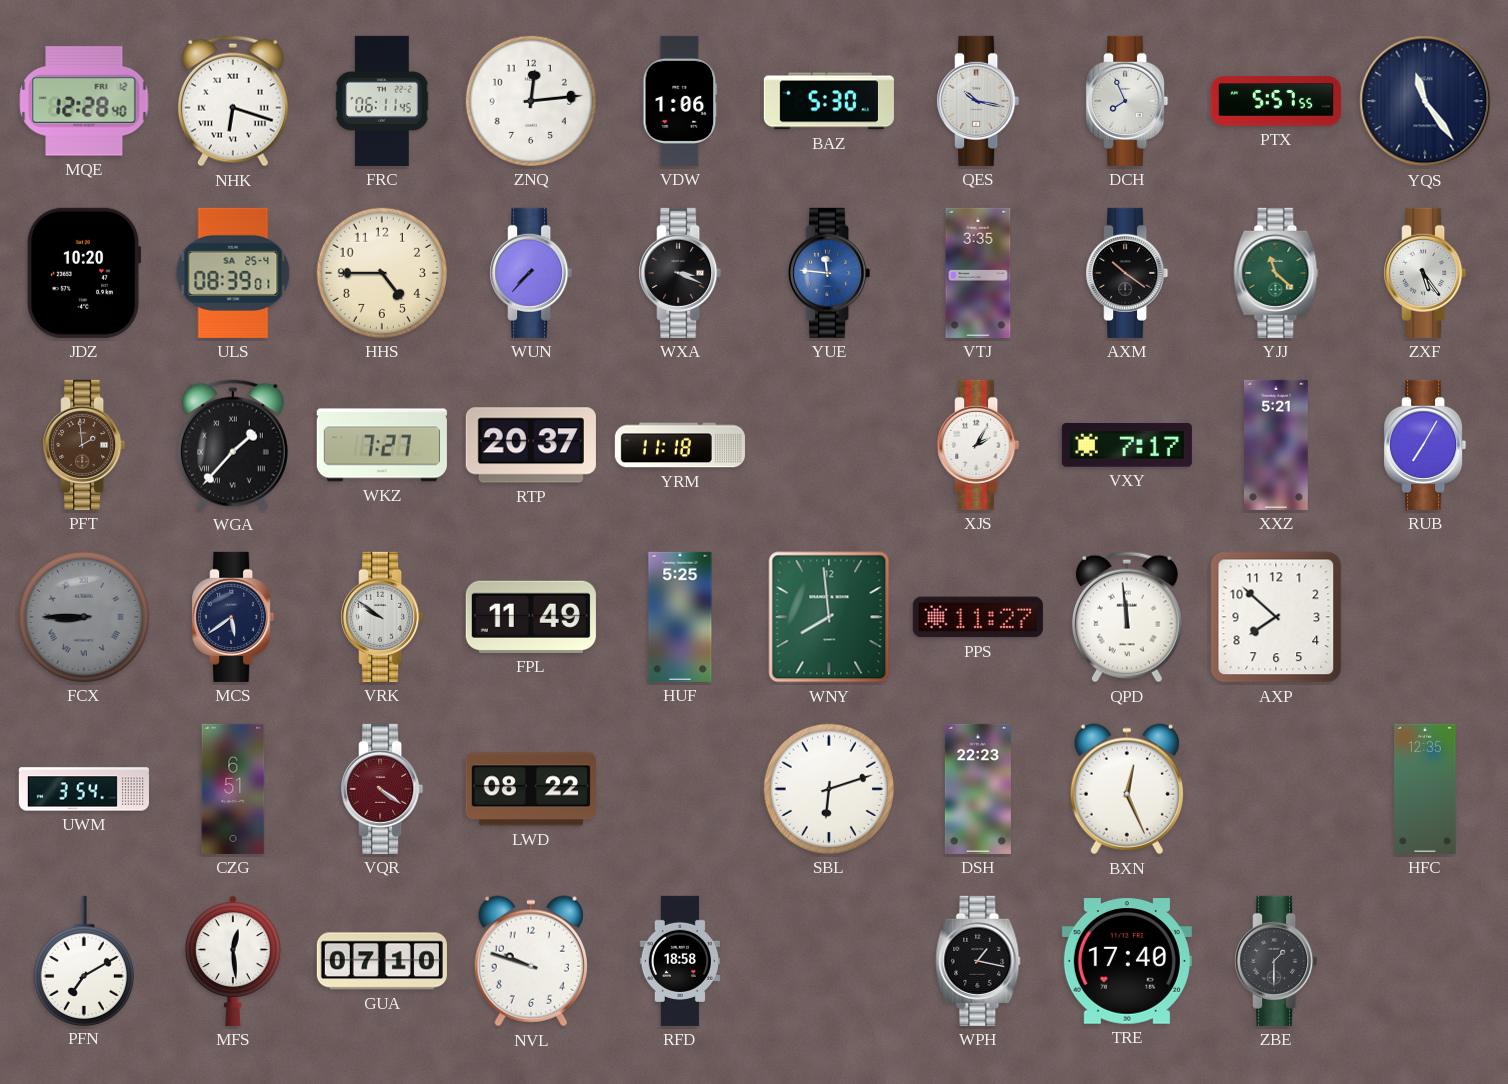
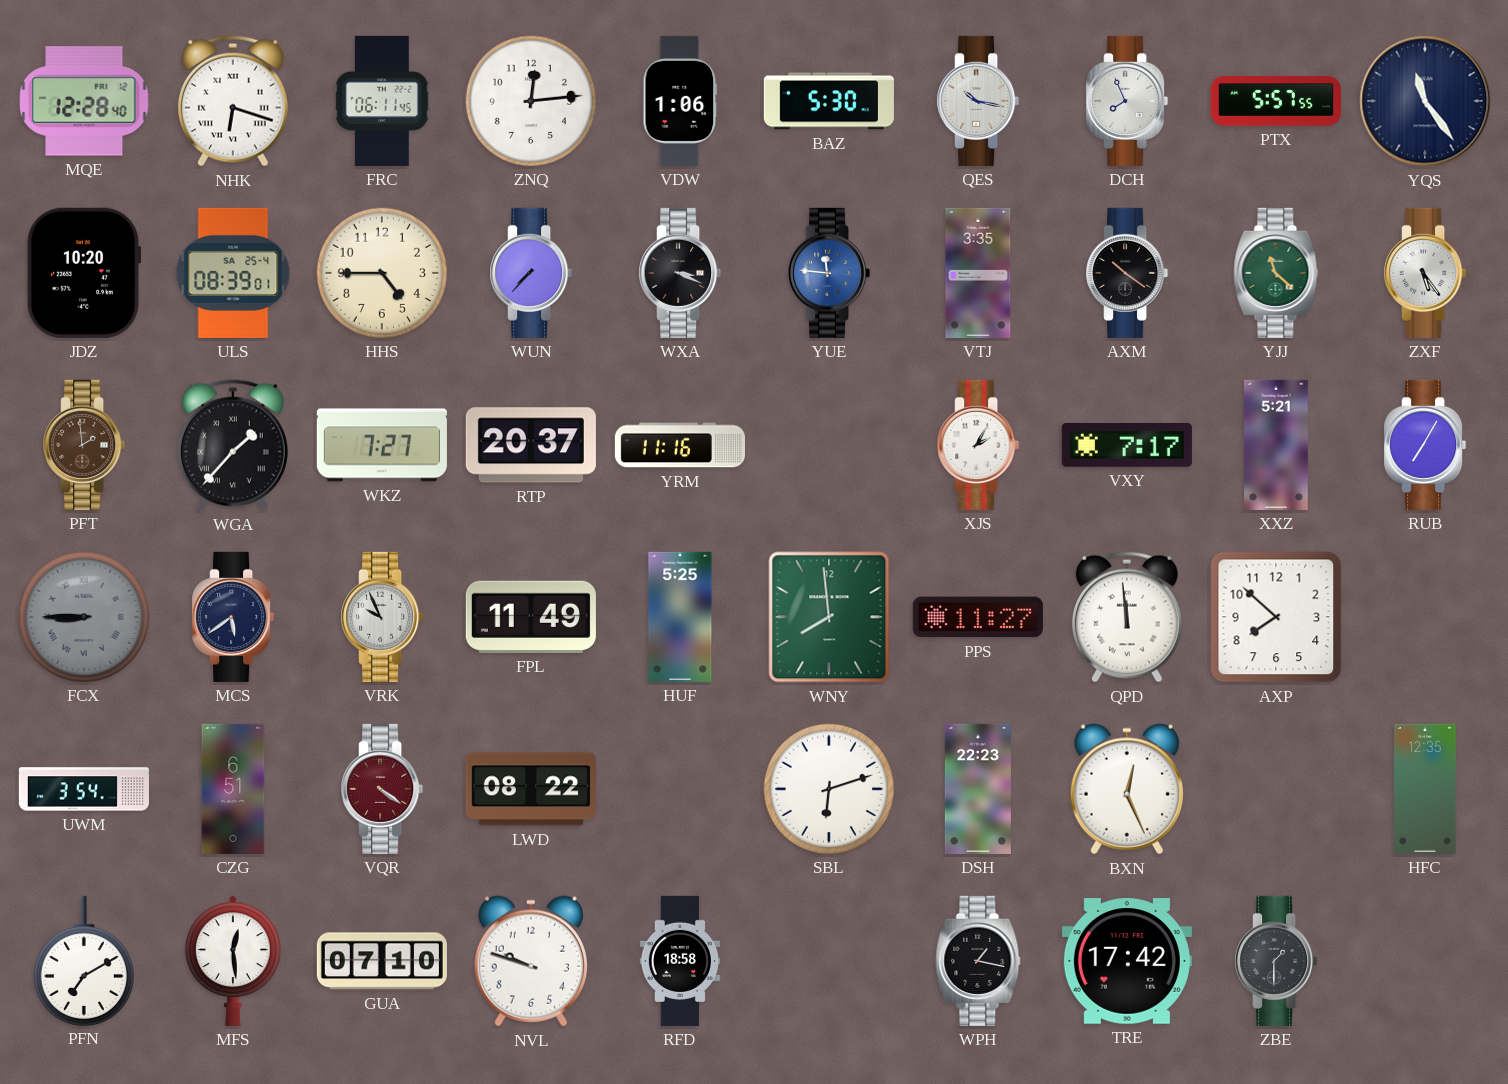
YRM: 11:18 -> 11:16
VRK: 9:51 -> 9:56
TRE: 17:40 -> 17:42
